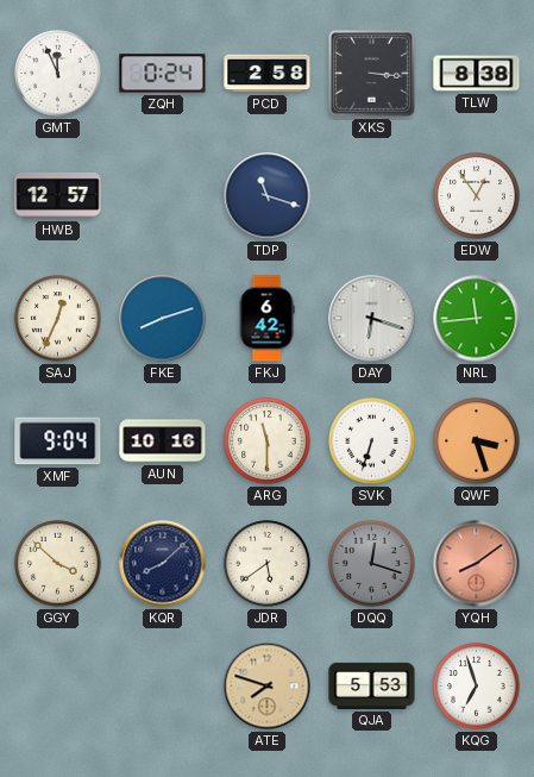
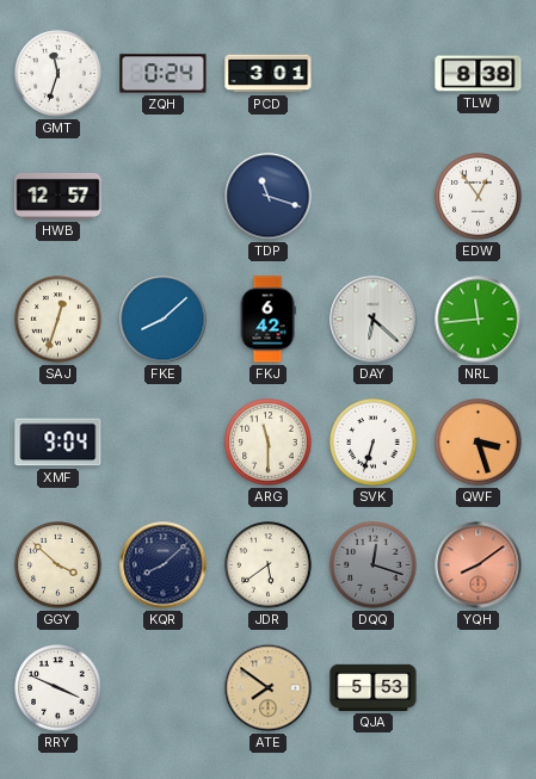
GMT: 11:56 -> 11:33
PCD: 2:58 -> 3:01
XKS: 3:16 -> none
SAJ: 12:34 -> 12:33
FKE: 8:12 -> 8:08
DAY: 6:18 -> 6:22
AUN: 10:16 -> none
RRY: none -> 3:49
ATE: 7:48 -> 7:51
KQG: 6:57 -> none
